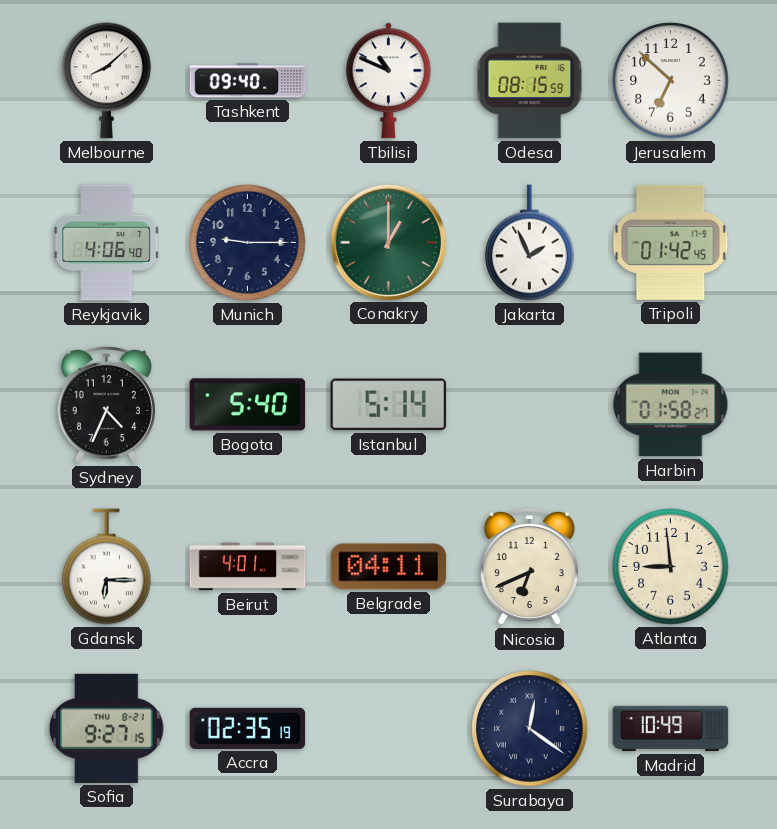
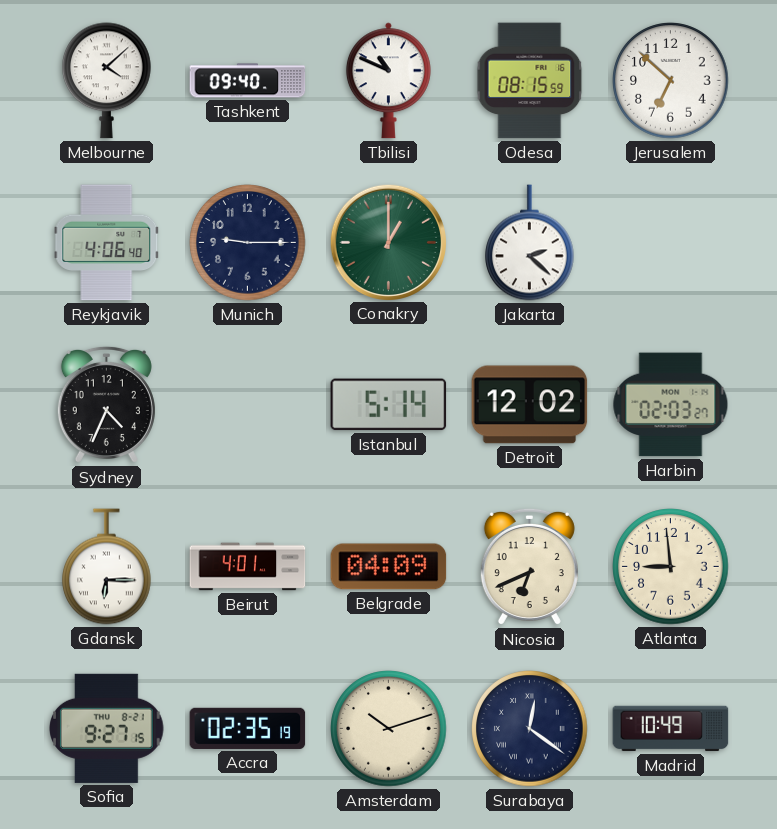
Melbourne: 8:08 -> 4:08
Jakarta: 1:56 -> 2:22
Tripoli: 01:42 -> none
Bogota: 5:40 -> none
Detroit: none -> 12:02
Harbin: 01:58 -> 02:03
Belgrade: 04:11 -> 04:09
Amsterdam: none -> 10:12
